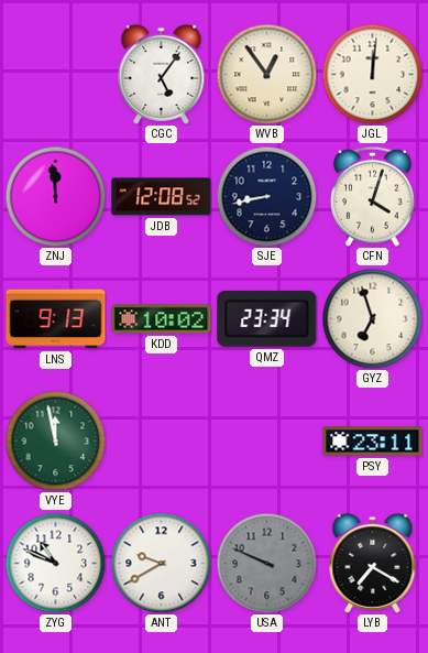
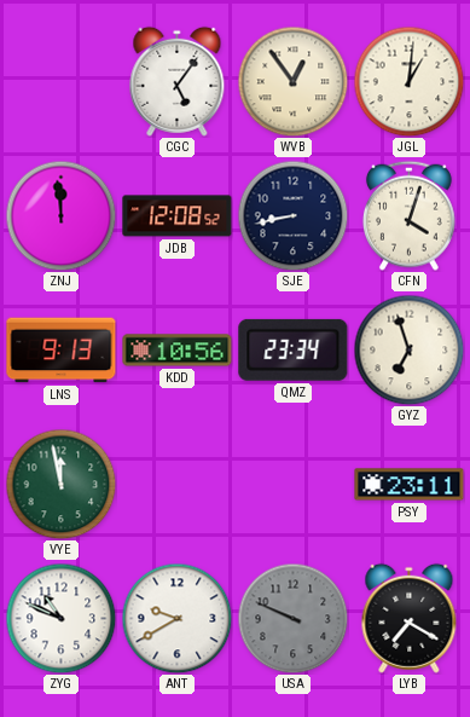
JGL: 12:01 -> 1:01
KDD: 10:02 -> 10:56
